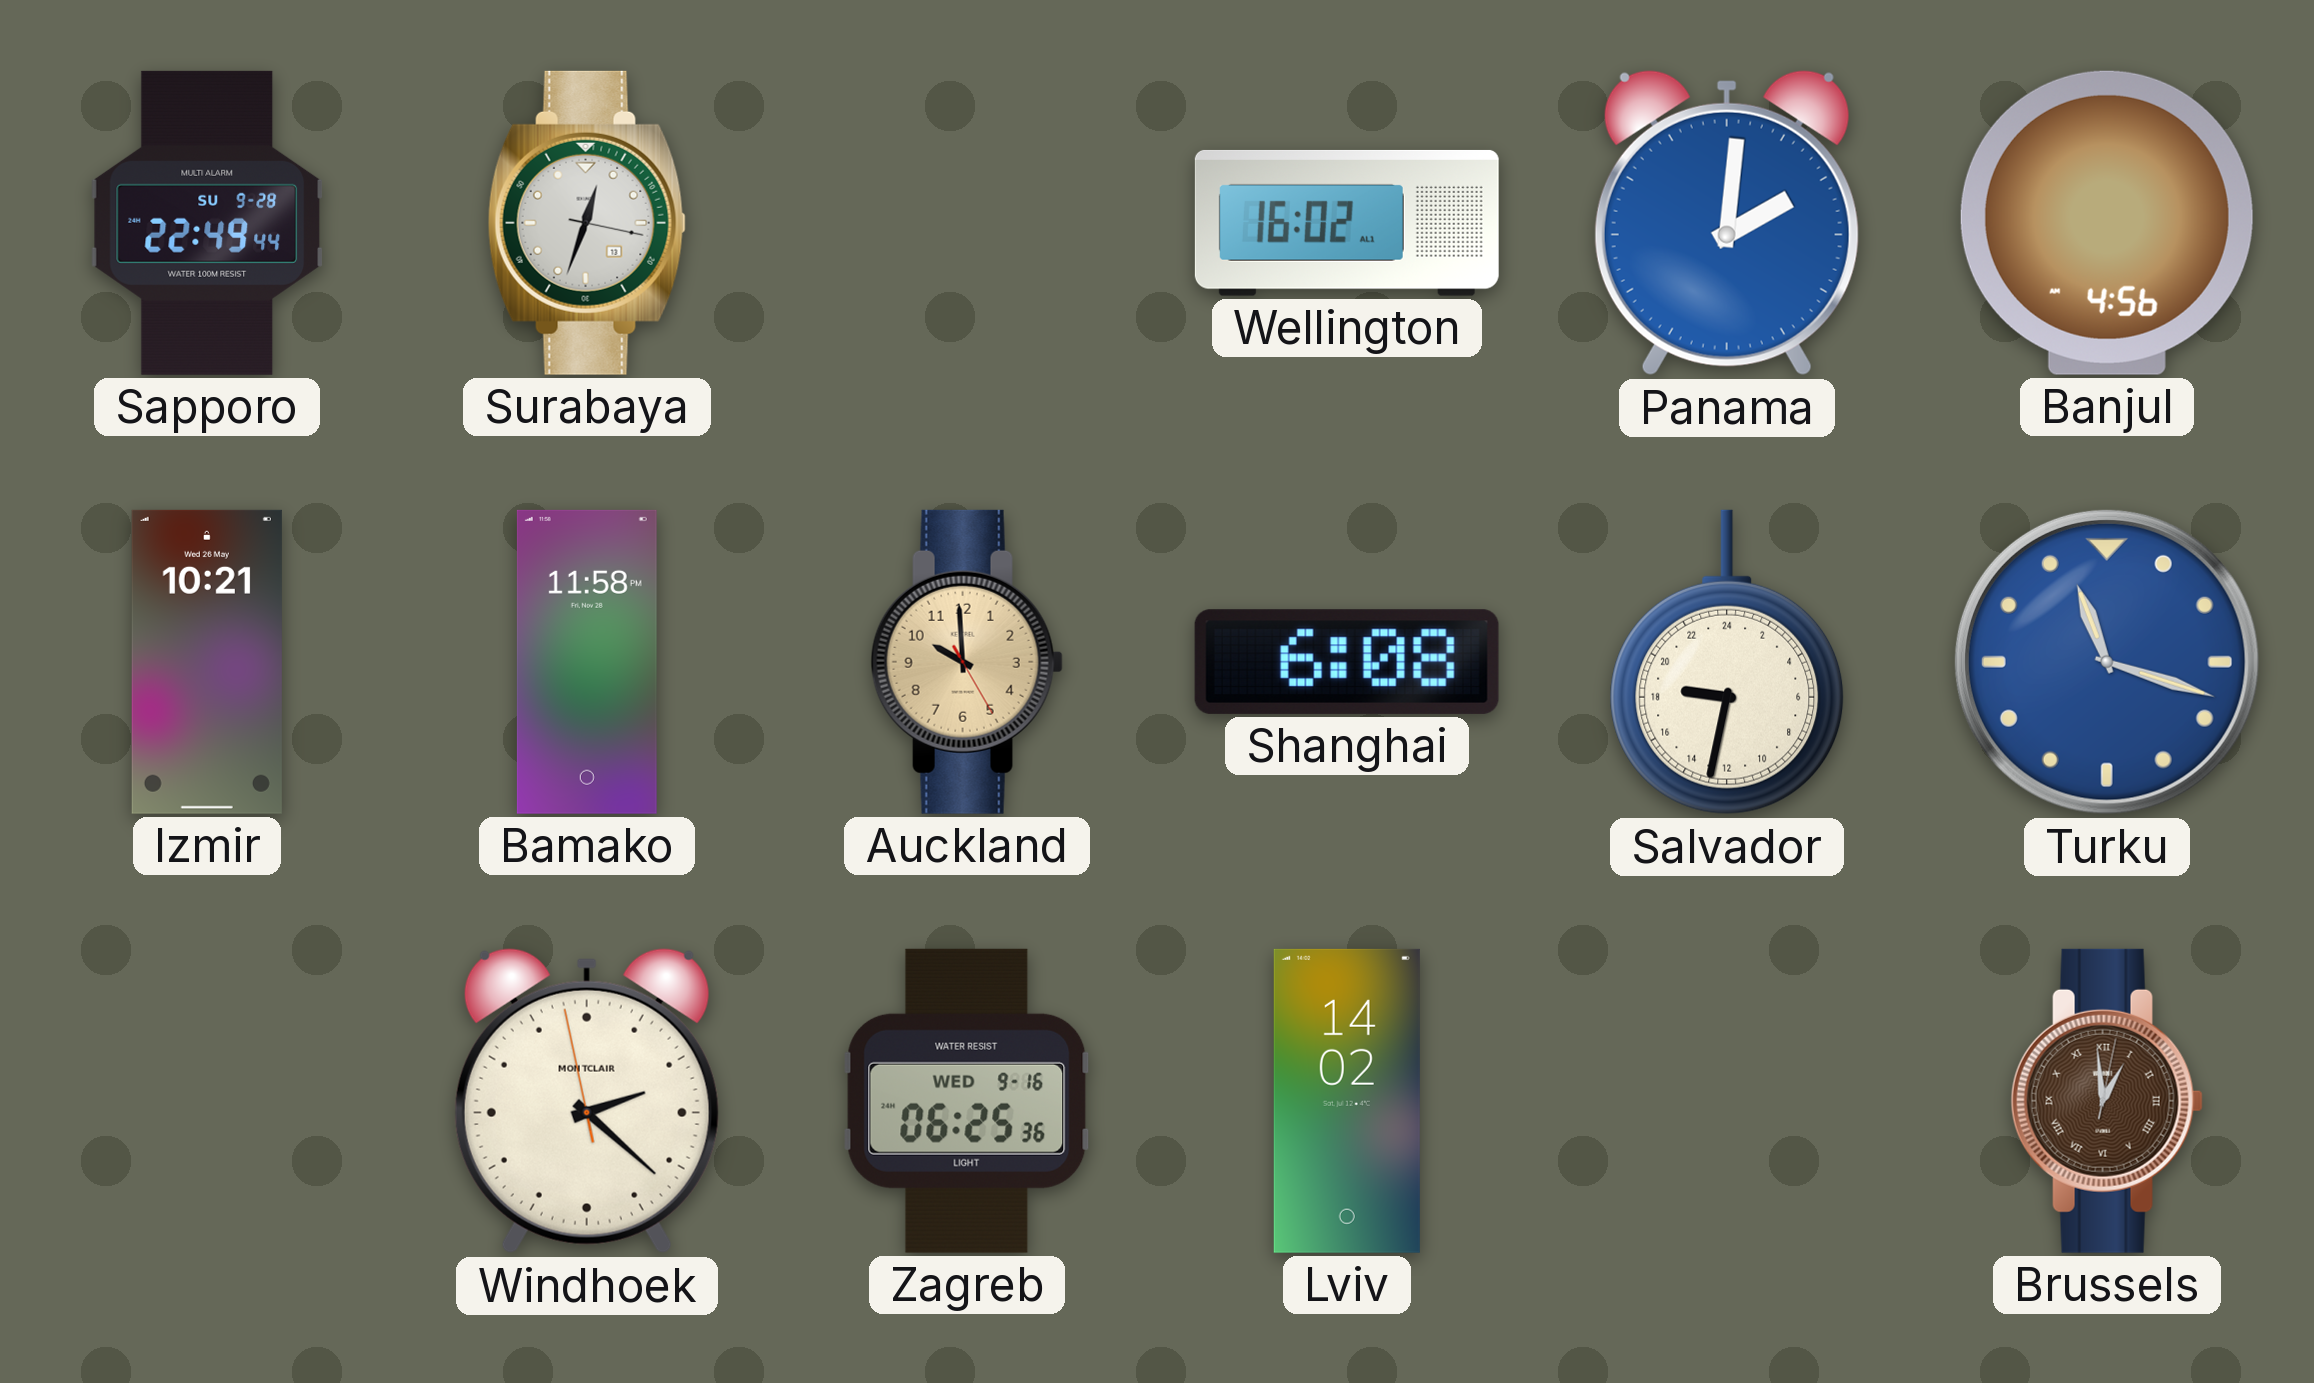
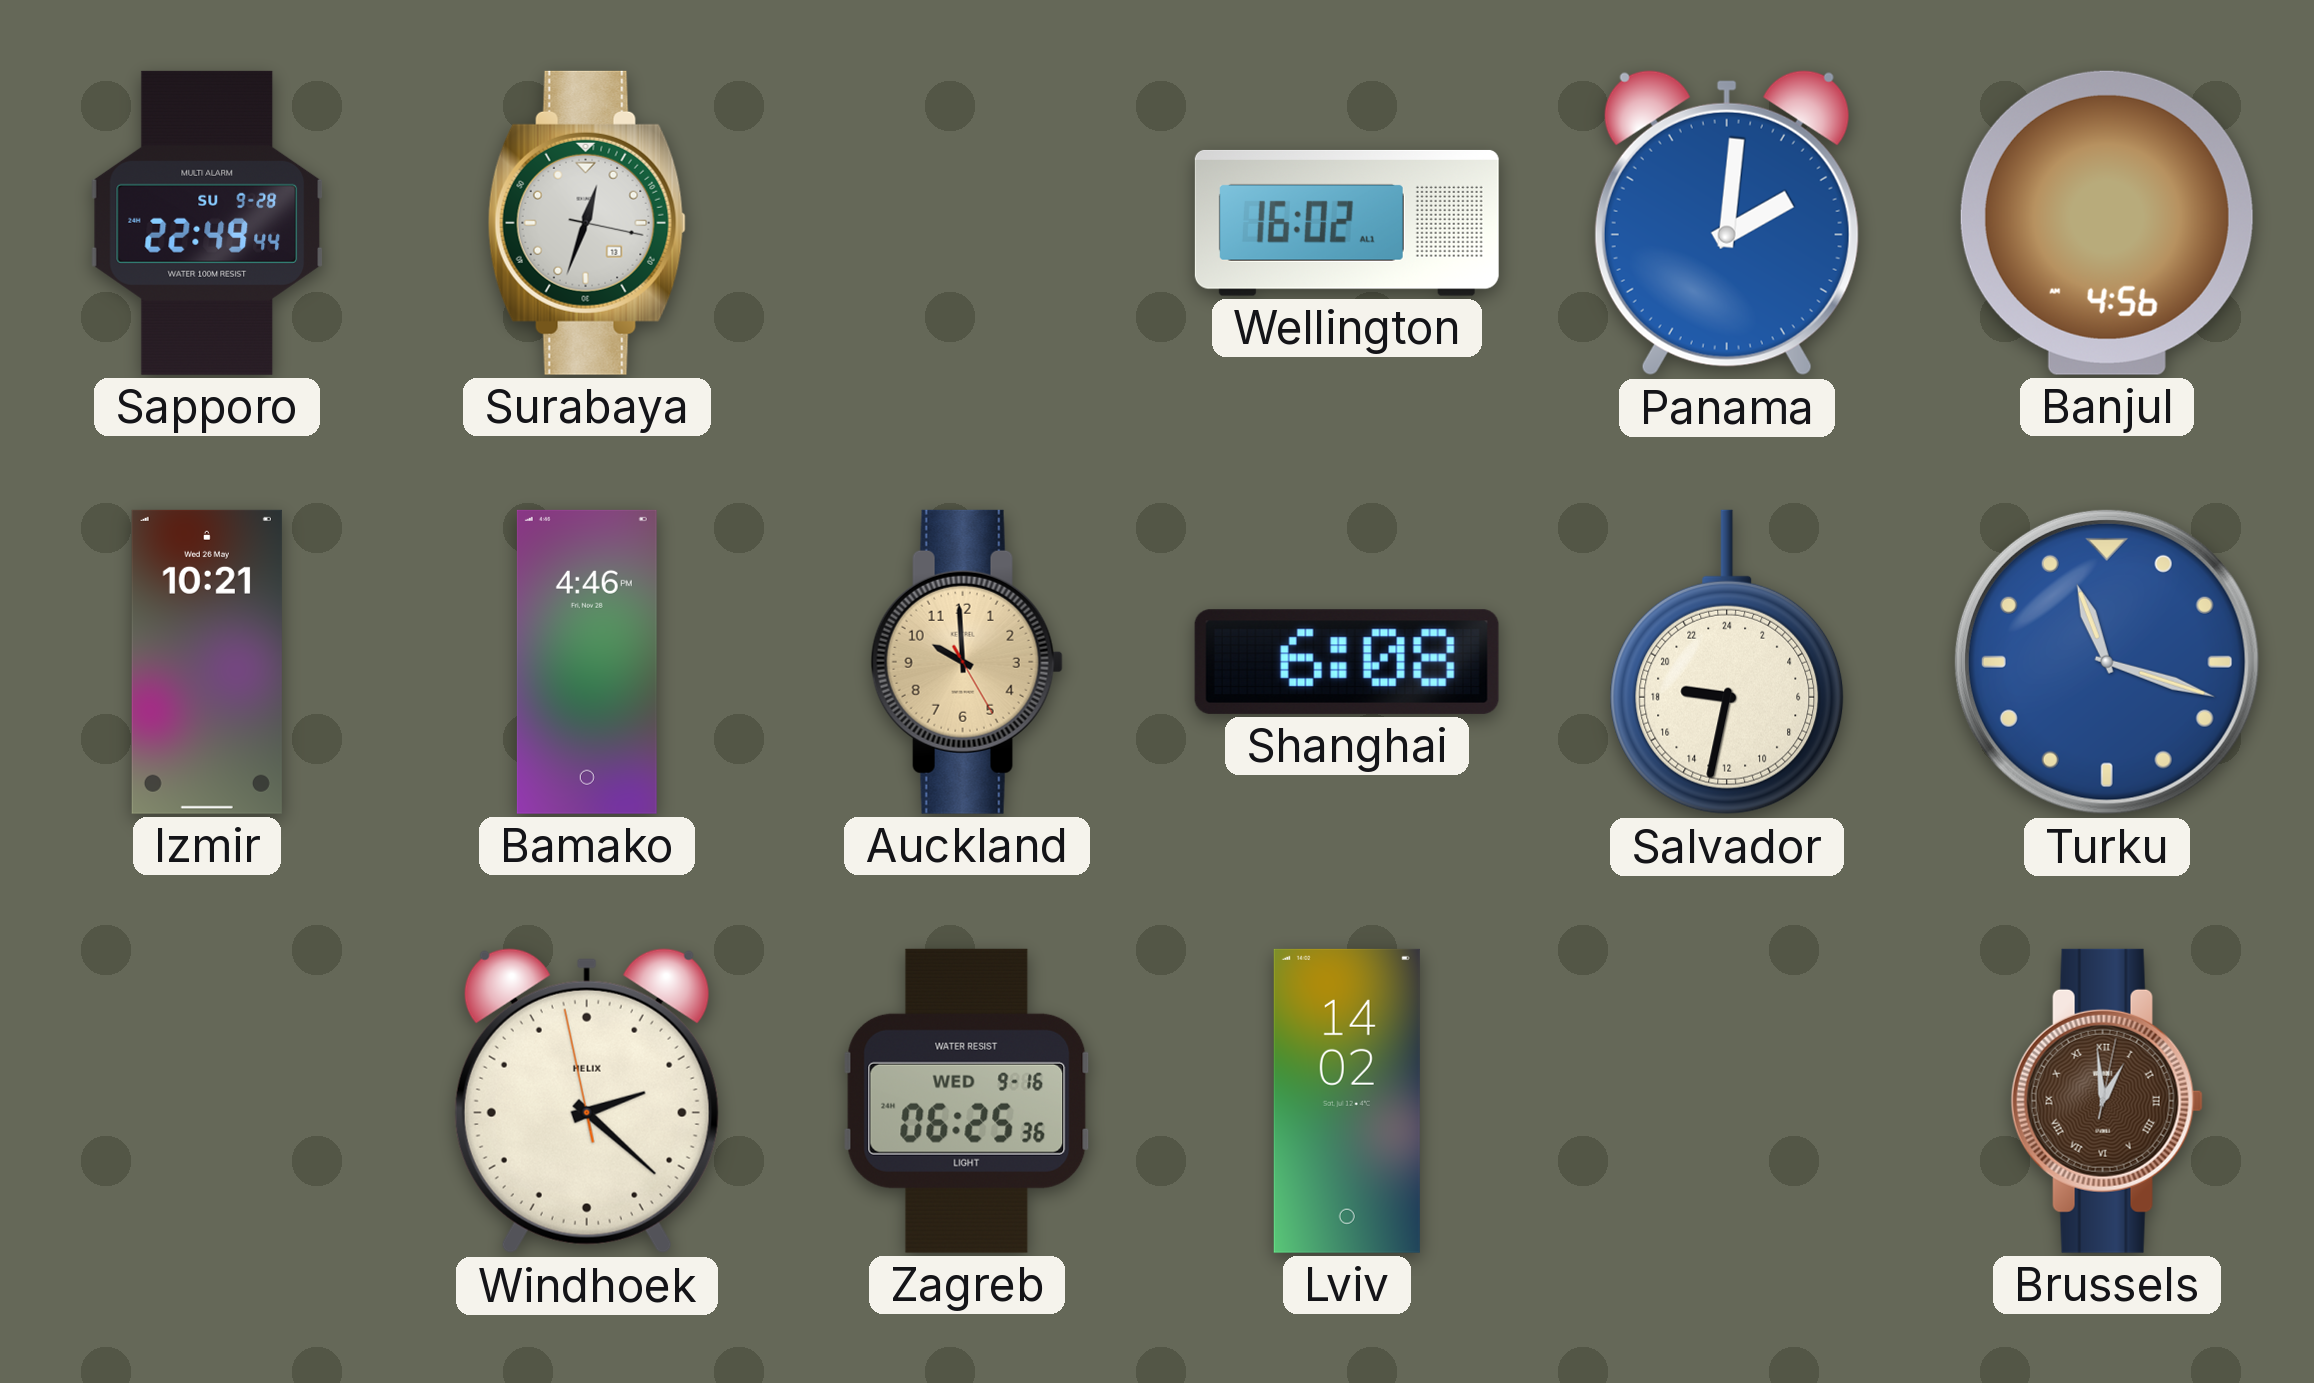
Bamako: 11:58 -> 4:46
Windhoek brand: MONTCLAIR -> HELIX
